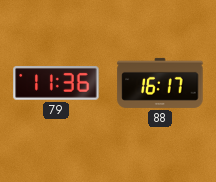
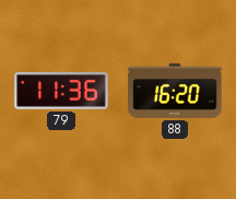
88: 16:17 -> 16:20
